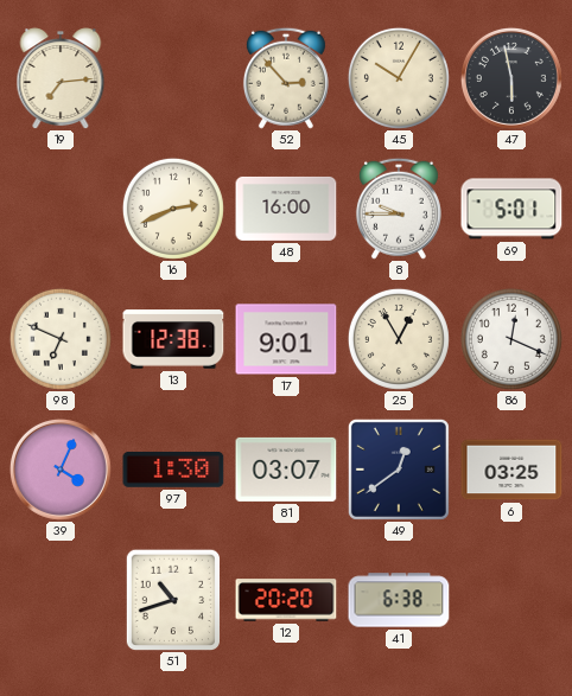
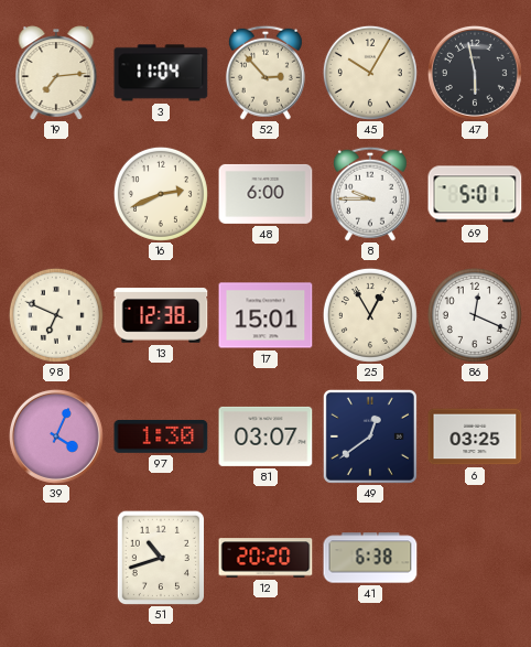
3: none -> 11:04
48: 16:00 -> 6:00
17: 9:01 -> 15:01
